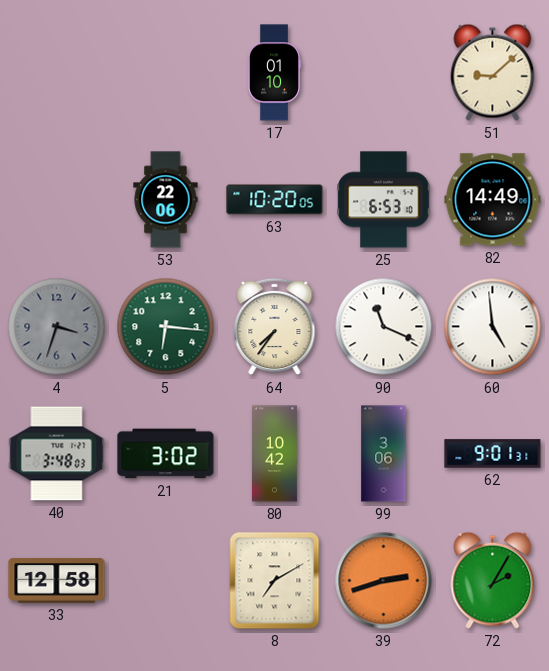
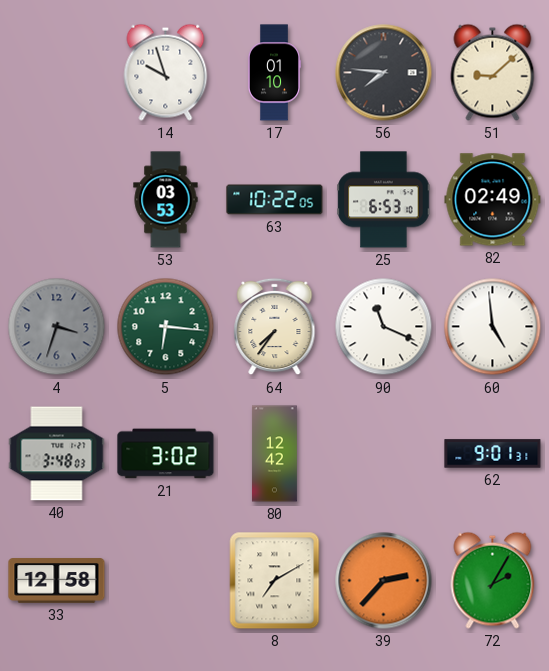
14: none -> 9:57
56: none -> 7:46
53: 22:06 -> 03:53
63: 10:20 -> 10:22
82: 14:49 -> 02:49
80: 10:42 -> 12:42
99: 3:06 -> none
39: 2:42 -> 2:37
